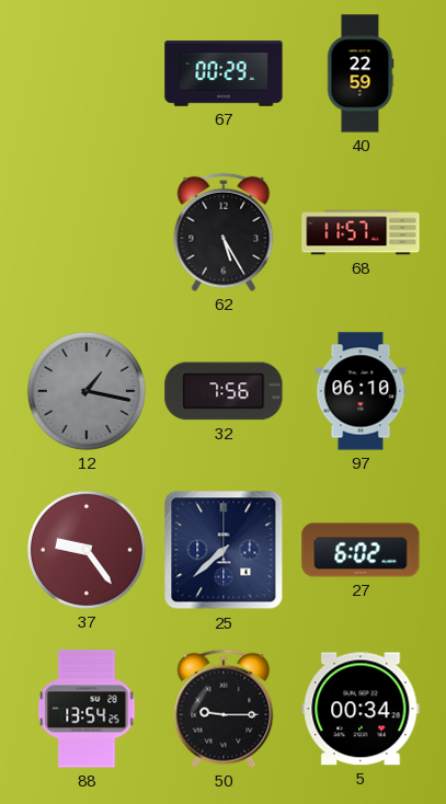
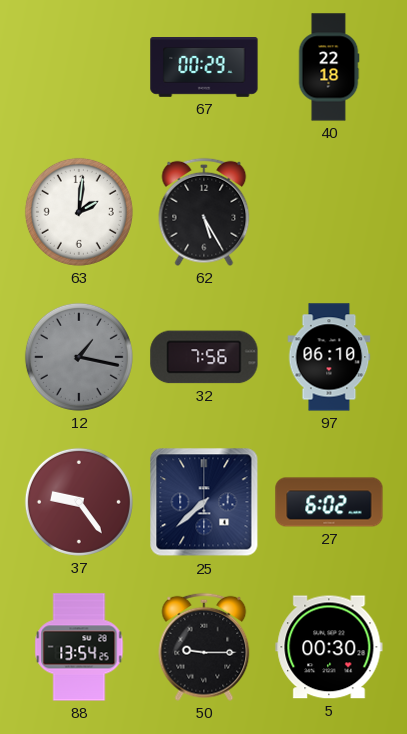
40: 22:59 -> 22:18
63: none -> 2:01
68: 11:57 -> none
5: 00:34 -> 00:30
